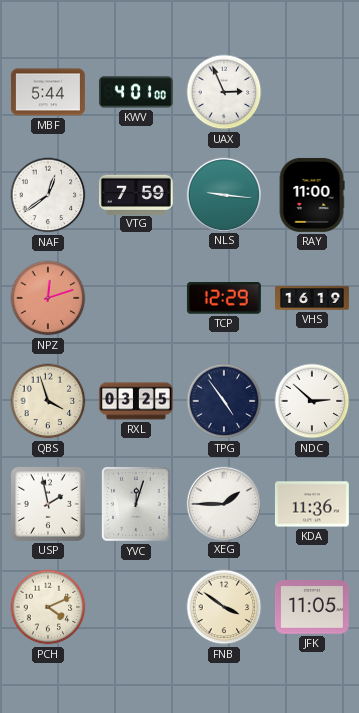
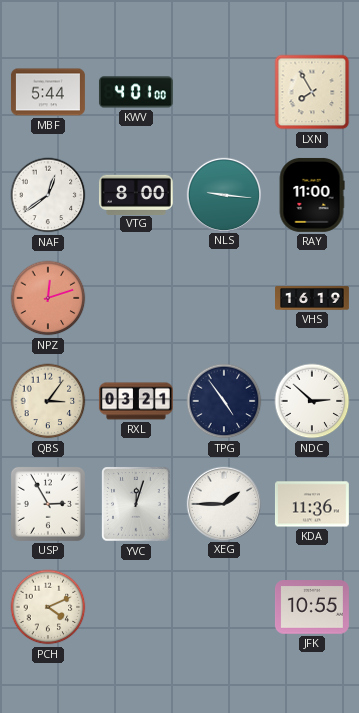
UAX: 2:56 -> none
LXN: none -> 7:55
VTG: 7:59 -> 8:00
TCP: 12:29 -> none
QBS: 3:57 -> 3:06
RXL: 03:25 -> 03:21
USP: 1:58 -> 2:55
FNB: 3:51 -> none
JFK: 11:05 -> 10:55
